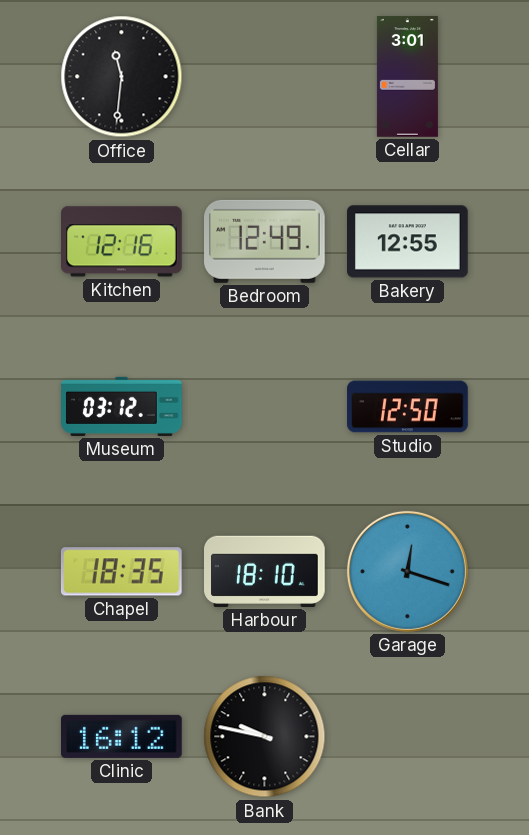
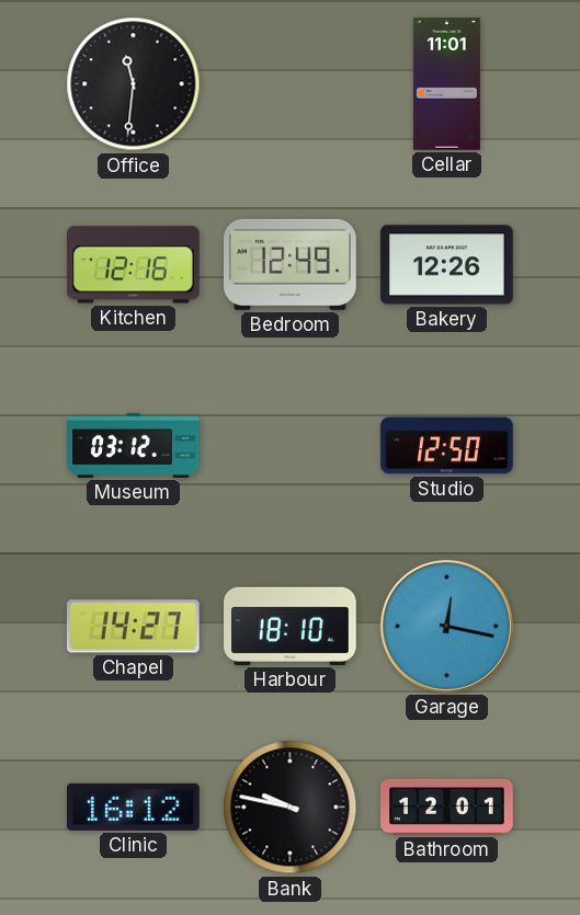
Cellar: 3:01 -> 11:01
Bakery: 12:55 -> 12:26
Chapel: 18:35 -> 14:27
Garage: 12:18 -> 12:17
Bathroom: none -> 12:01
